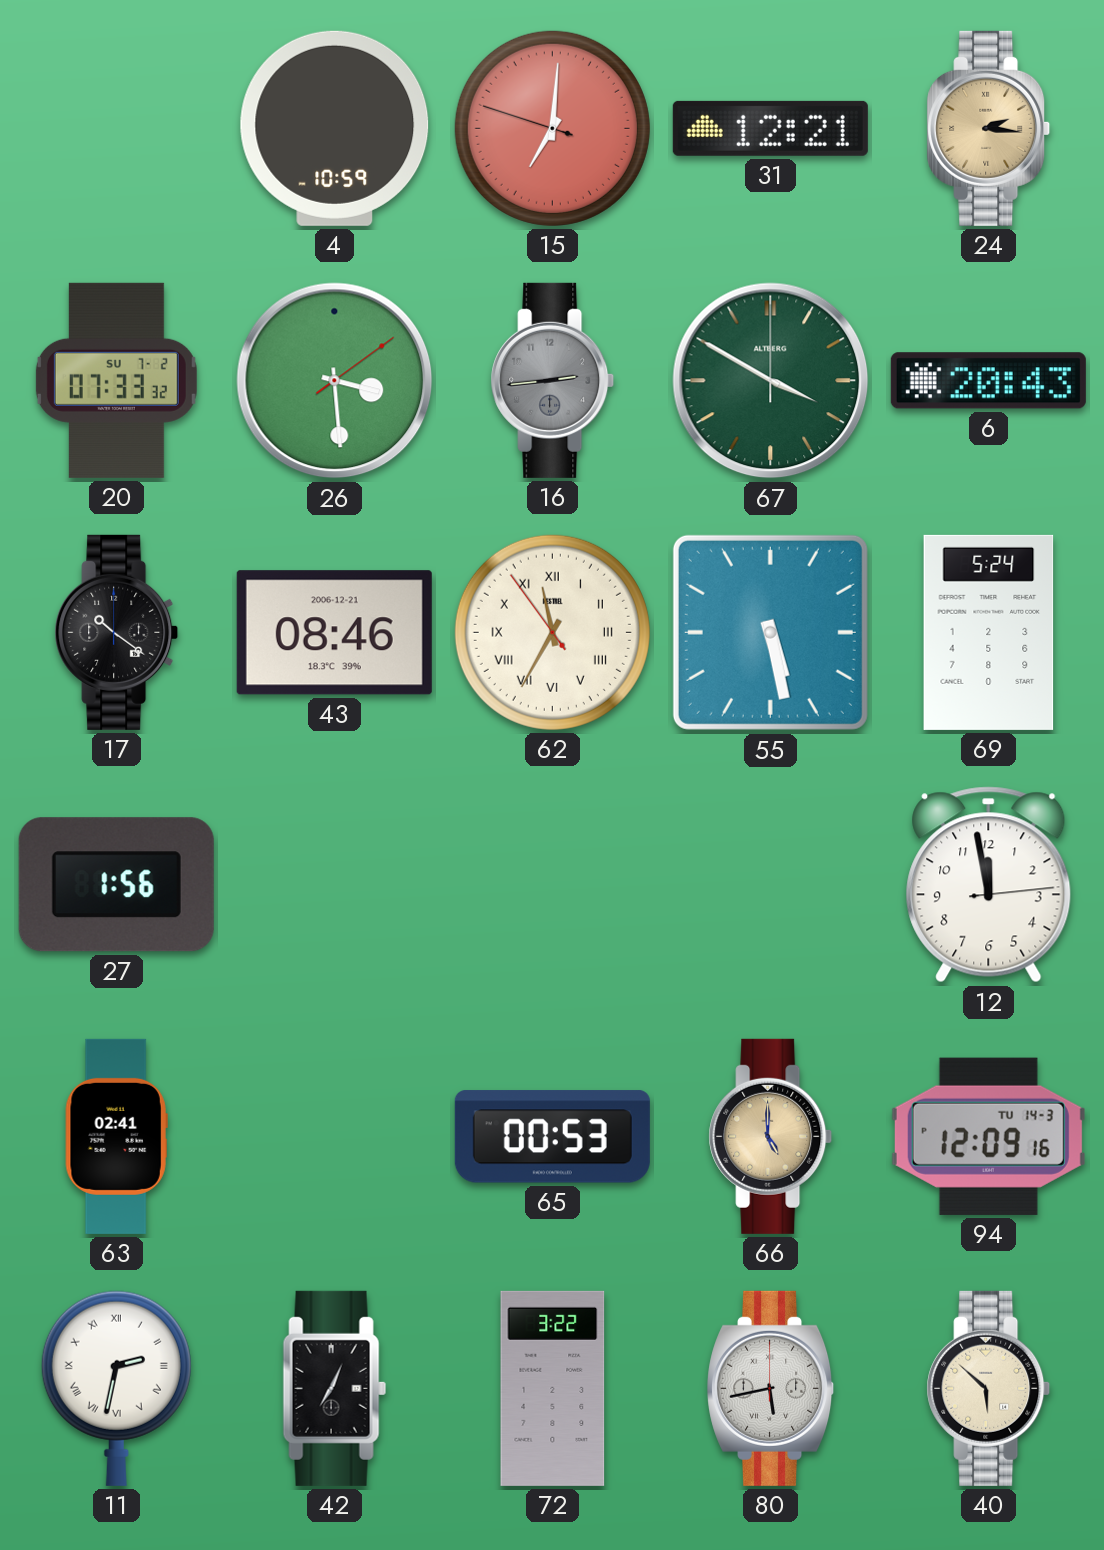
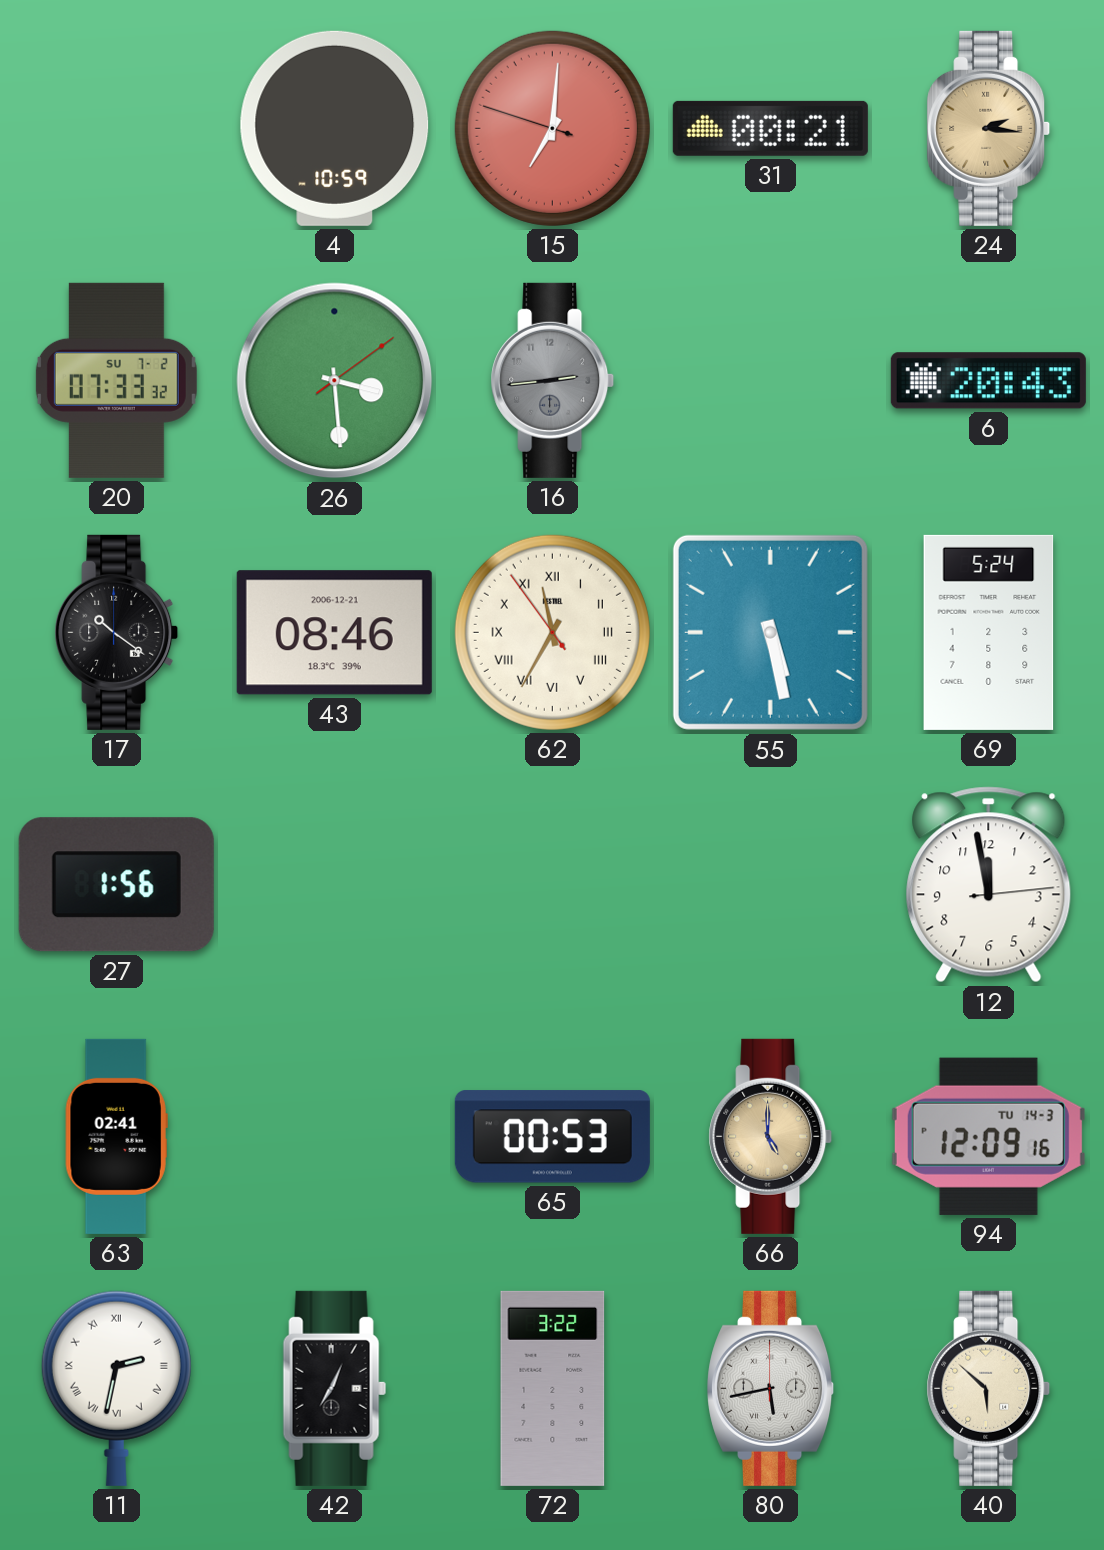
31: 12:21 -> 00:21
67: 3:50 -> none
